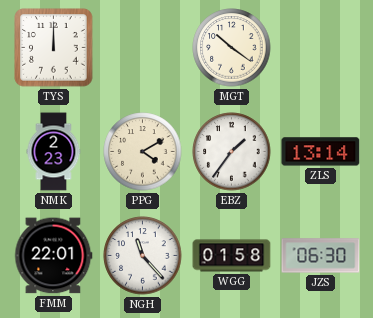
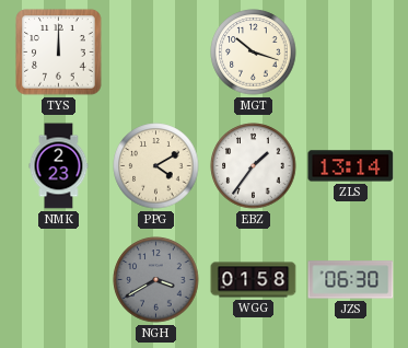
MGT: 10:21 -> 10:18
FMM: 22:01 -> none
NGH: 11:23 -> 3:40
NGH dial: white -> grey
